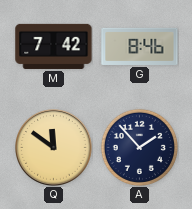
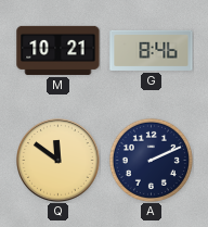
M: 7:42 -> 10:21
A: 1:53 -> 2:11
